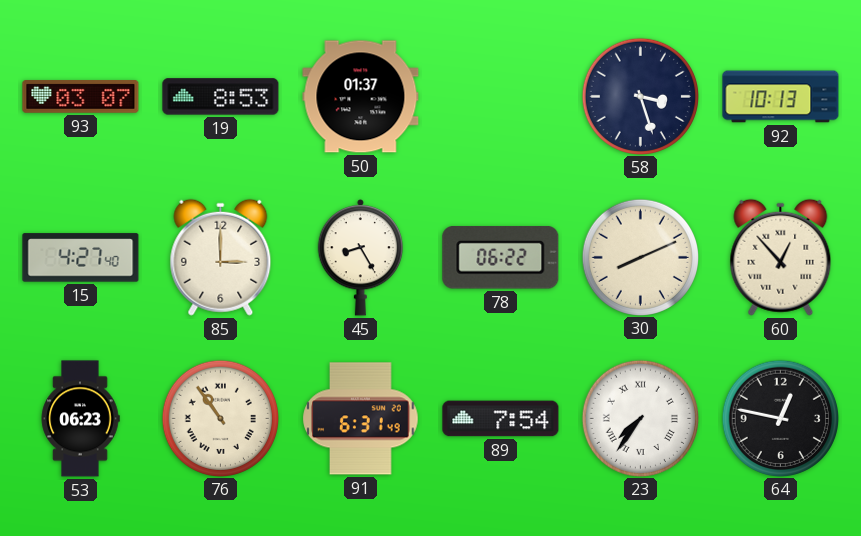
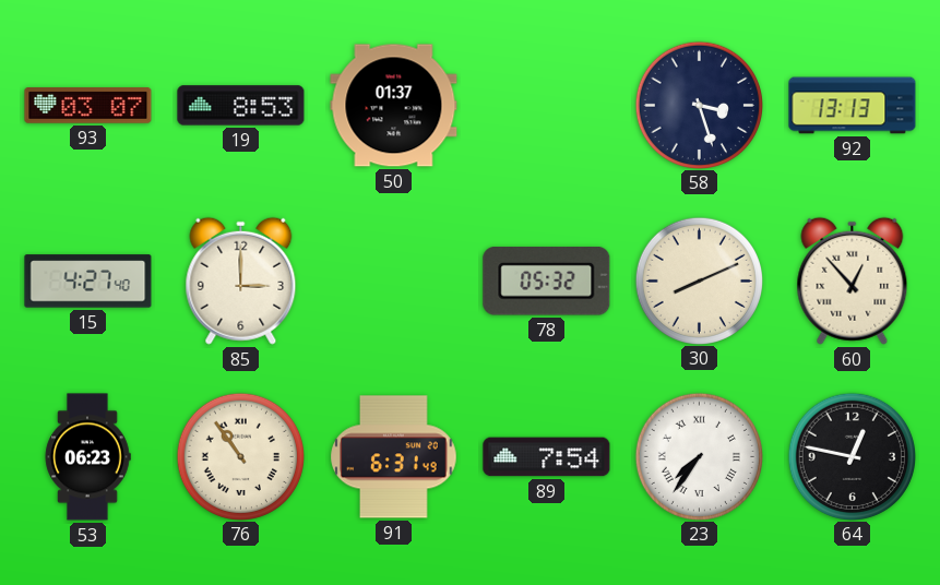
92: 10:13 -> 13:13
45: 8:25 -> none
78: 06:22 -> 05:32
